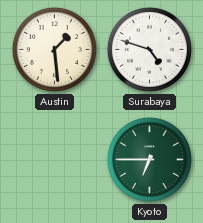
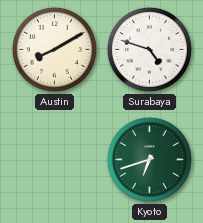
Austin: 1:29 -> 8:10
Kyoto: 6:45 -> 6:42
